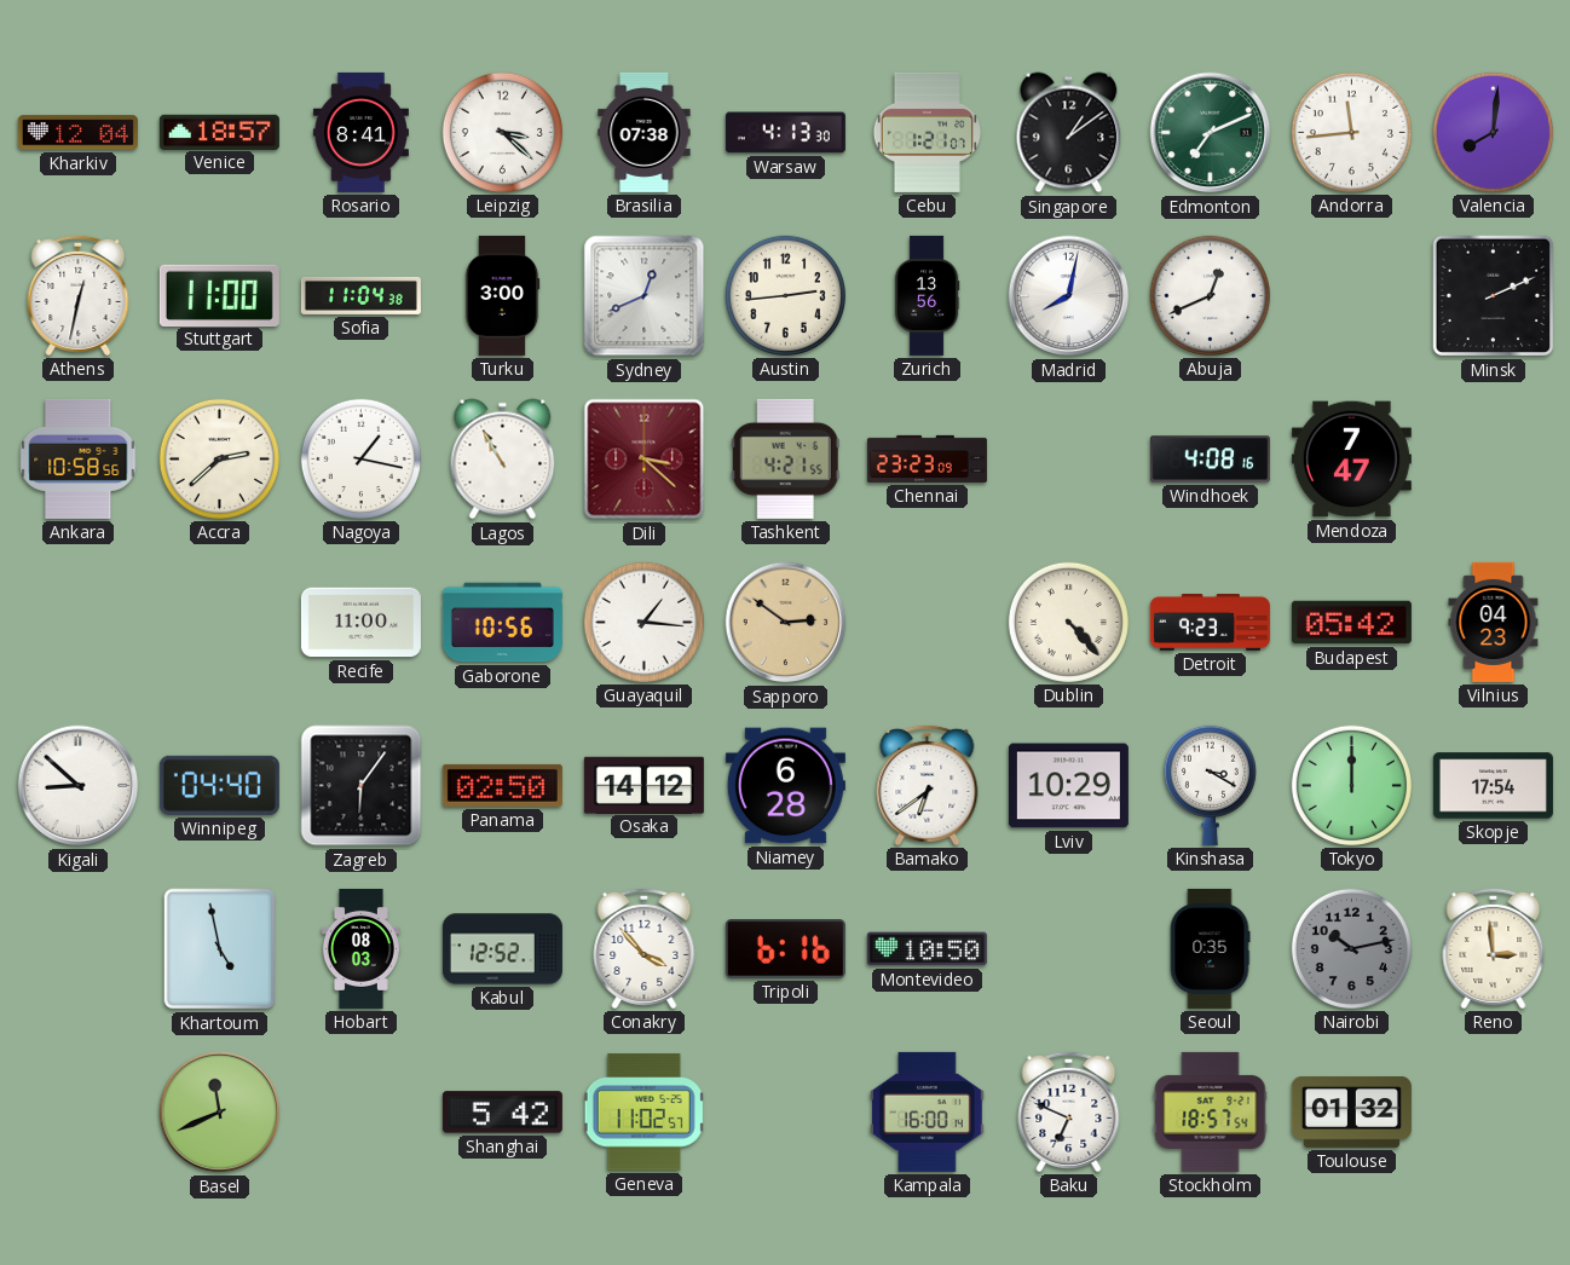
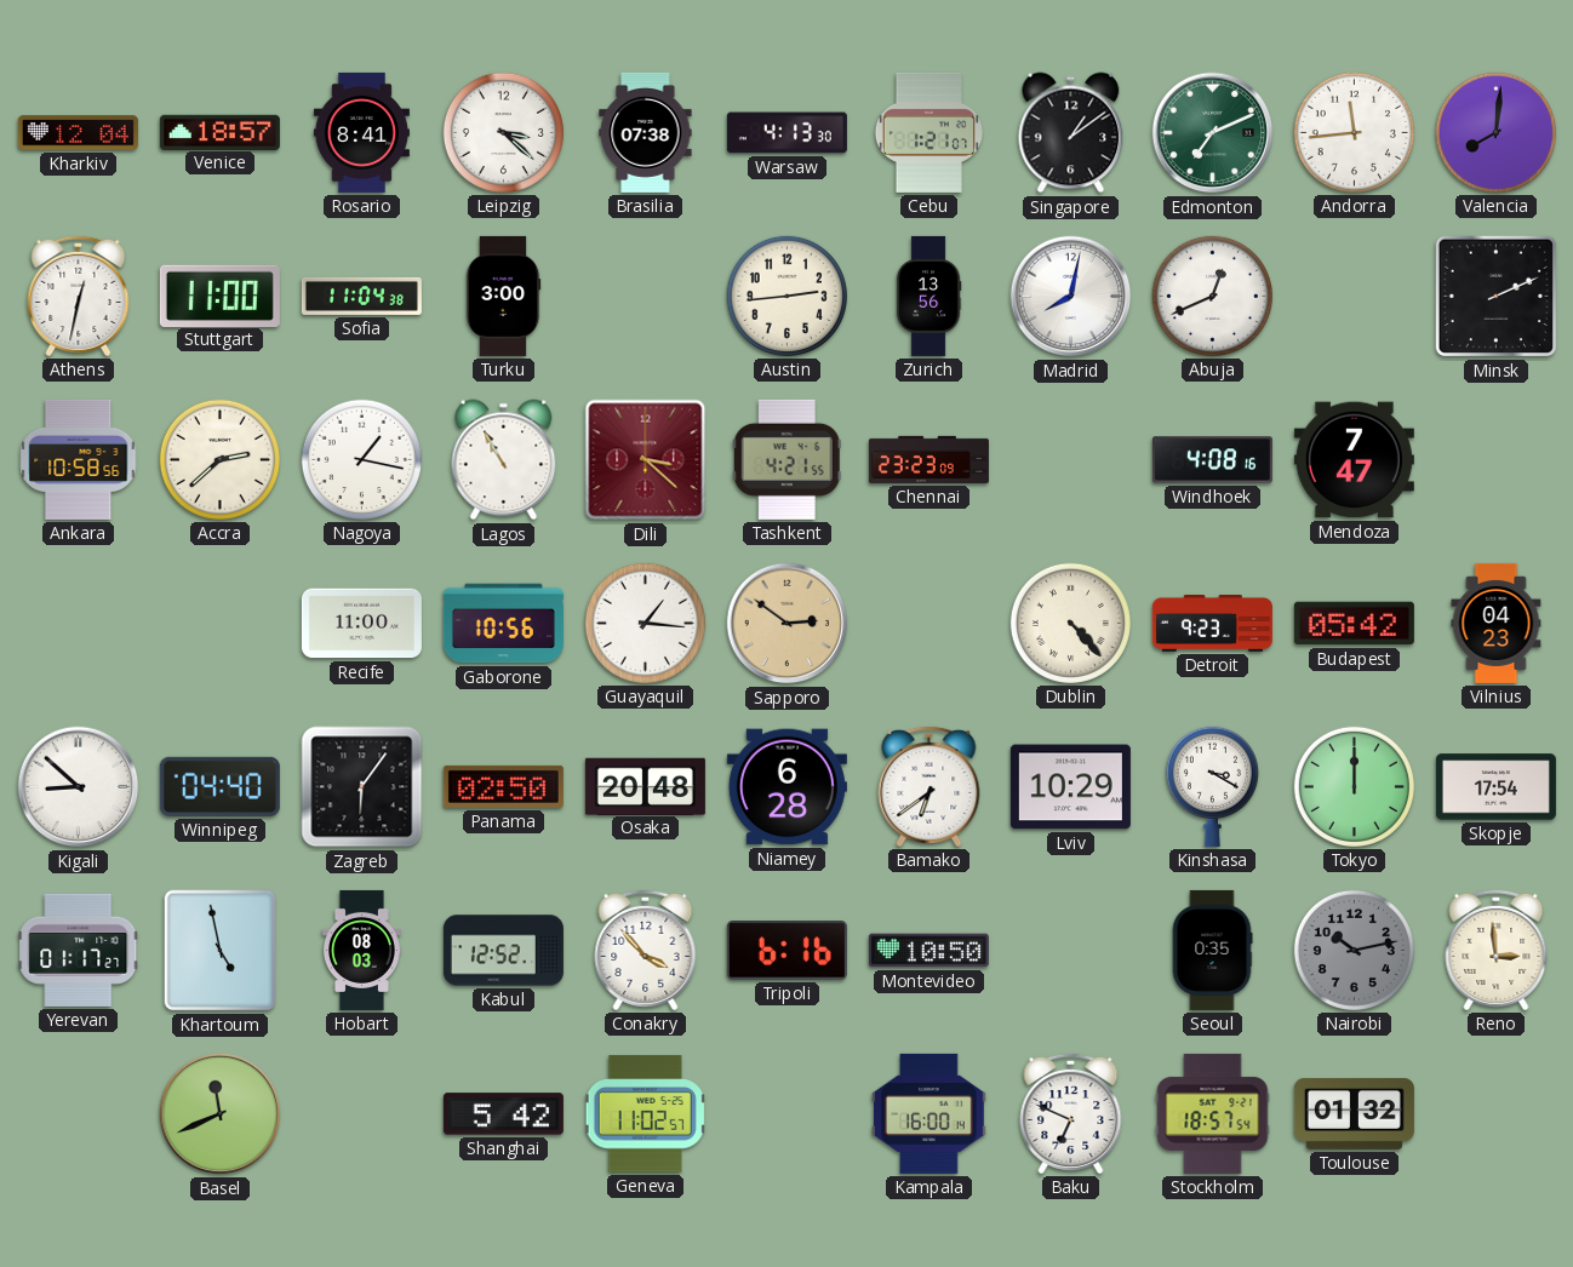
Sydney: 12:41 -> none
Osaka: 14:12 -> 20:48
Yerevan: none -> 01:17
